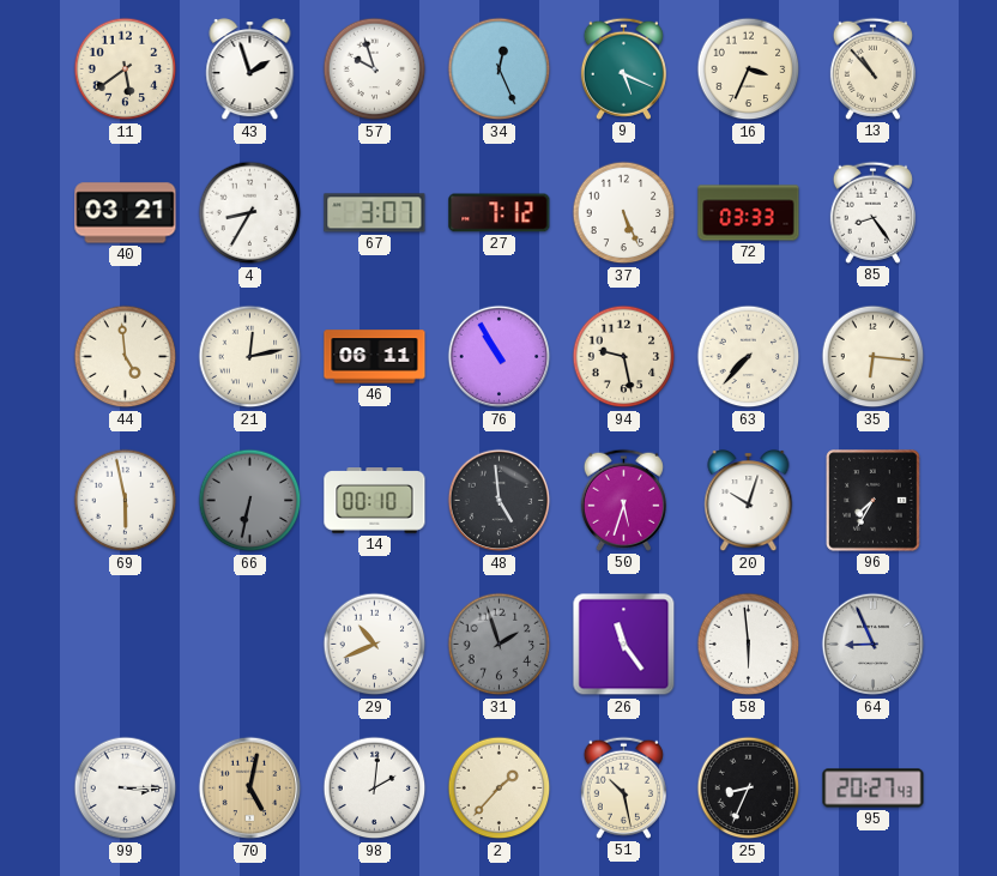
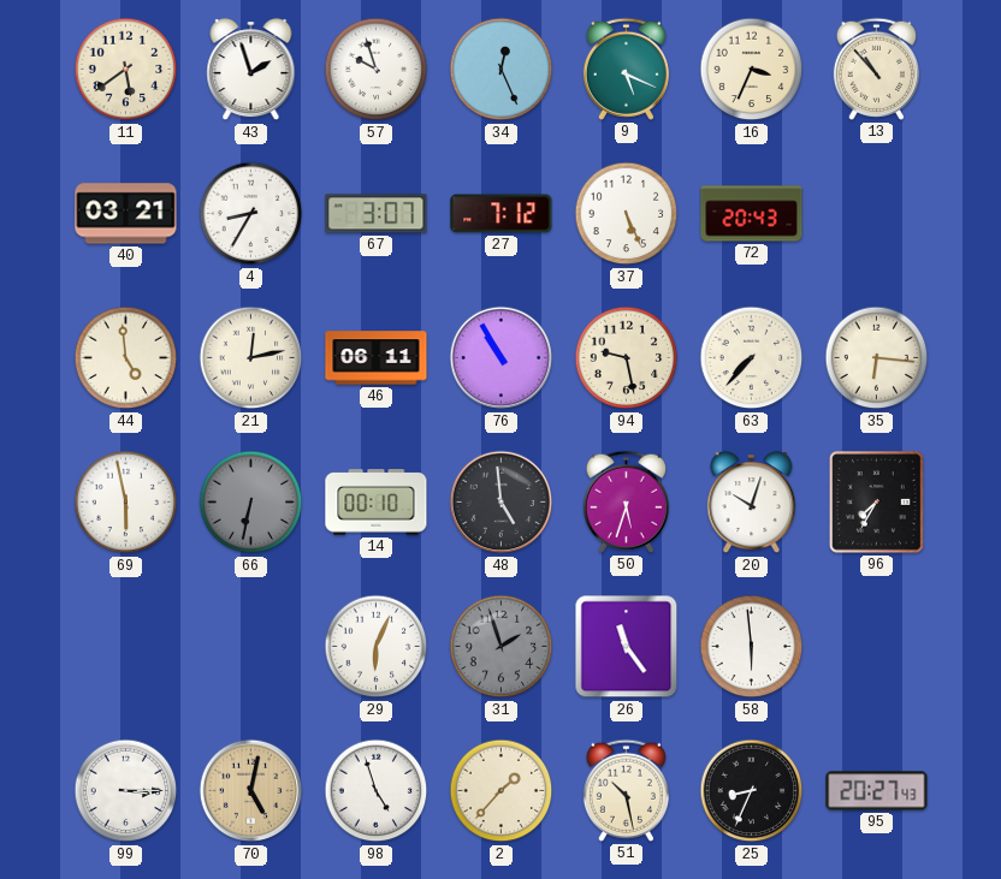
72: 03:33 -> 20:43
85: 8:24 -> none
29: 10:41 -> 6:04
64: 8:56 -> none
98: 2:01 -> 4:57
